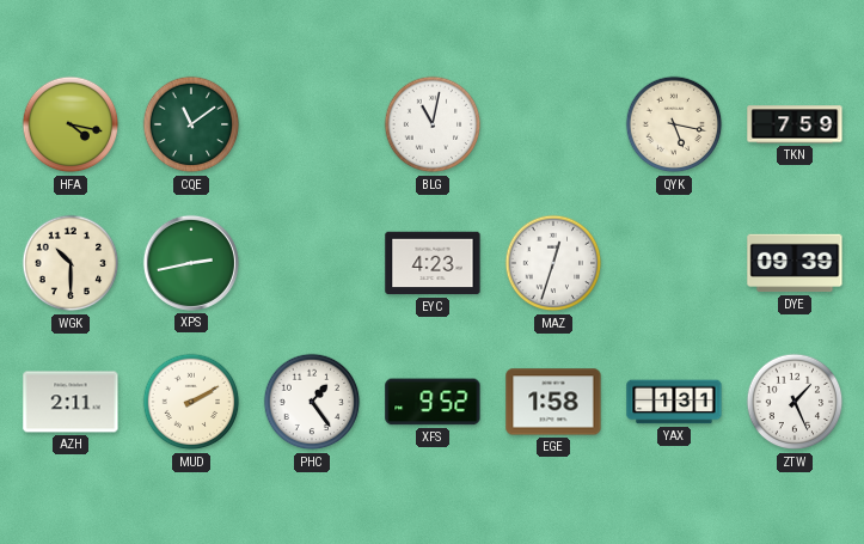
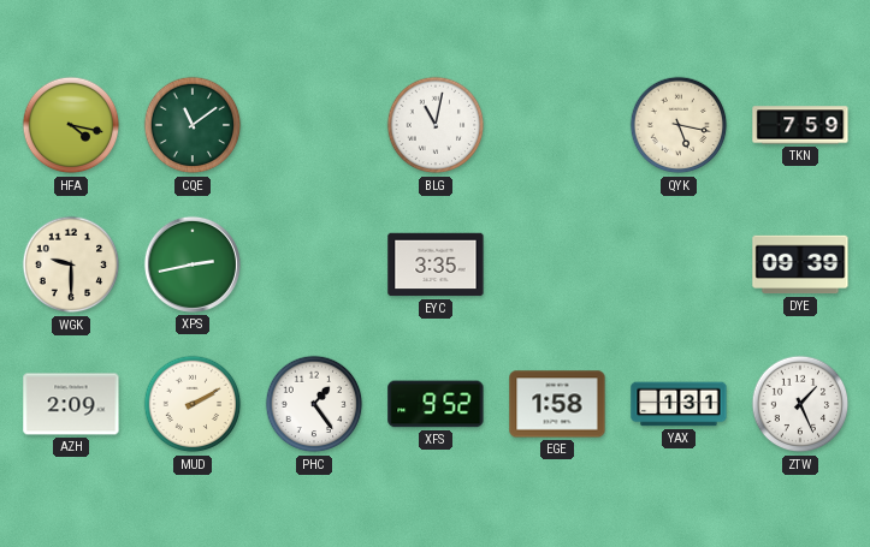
WGK: 10:30 -> 9:30
EYC: 4:23 -> 3:35
MAZ: 12:33 -> none
AZH: 2:11 -> 2:09
